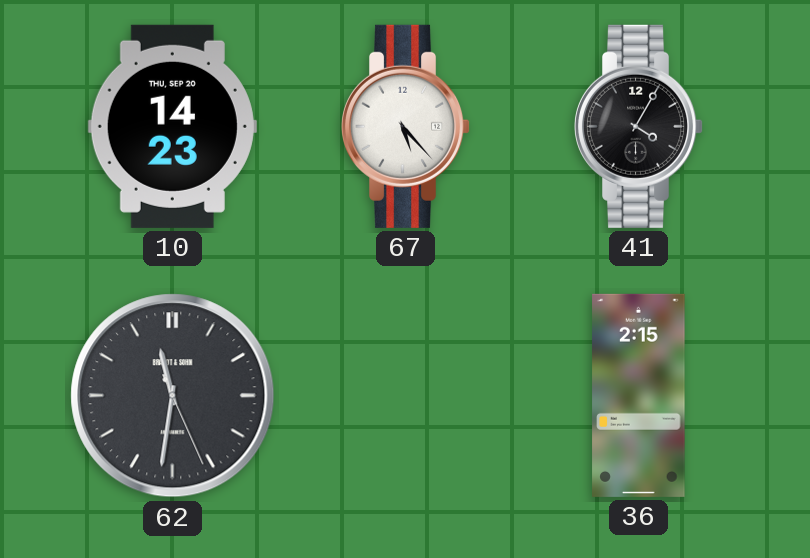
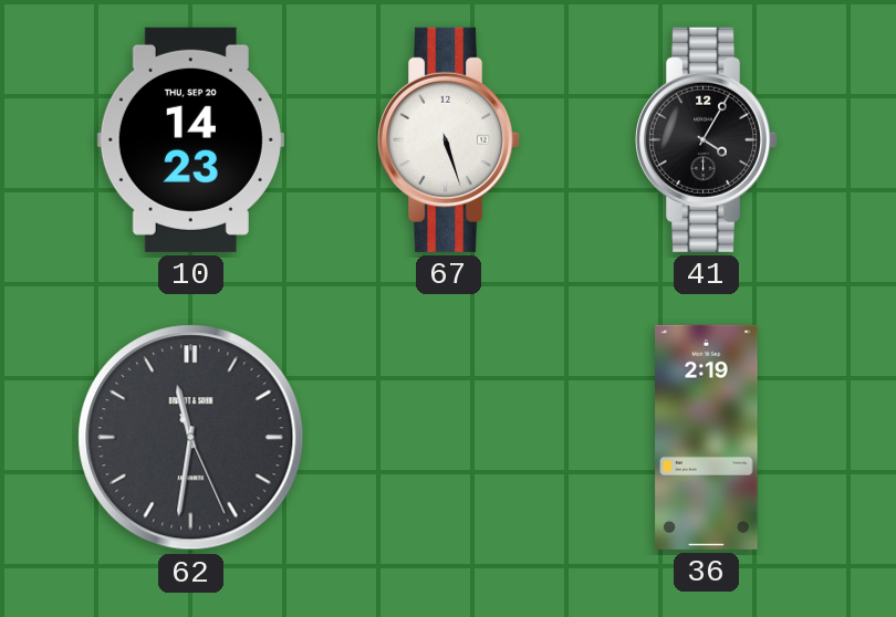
67: 5:23 -> 5:27
36: 2:15 -> 2:19
